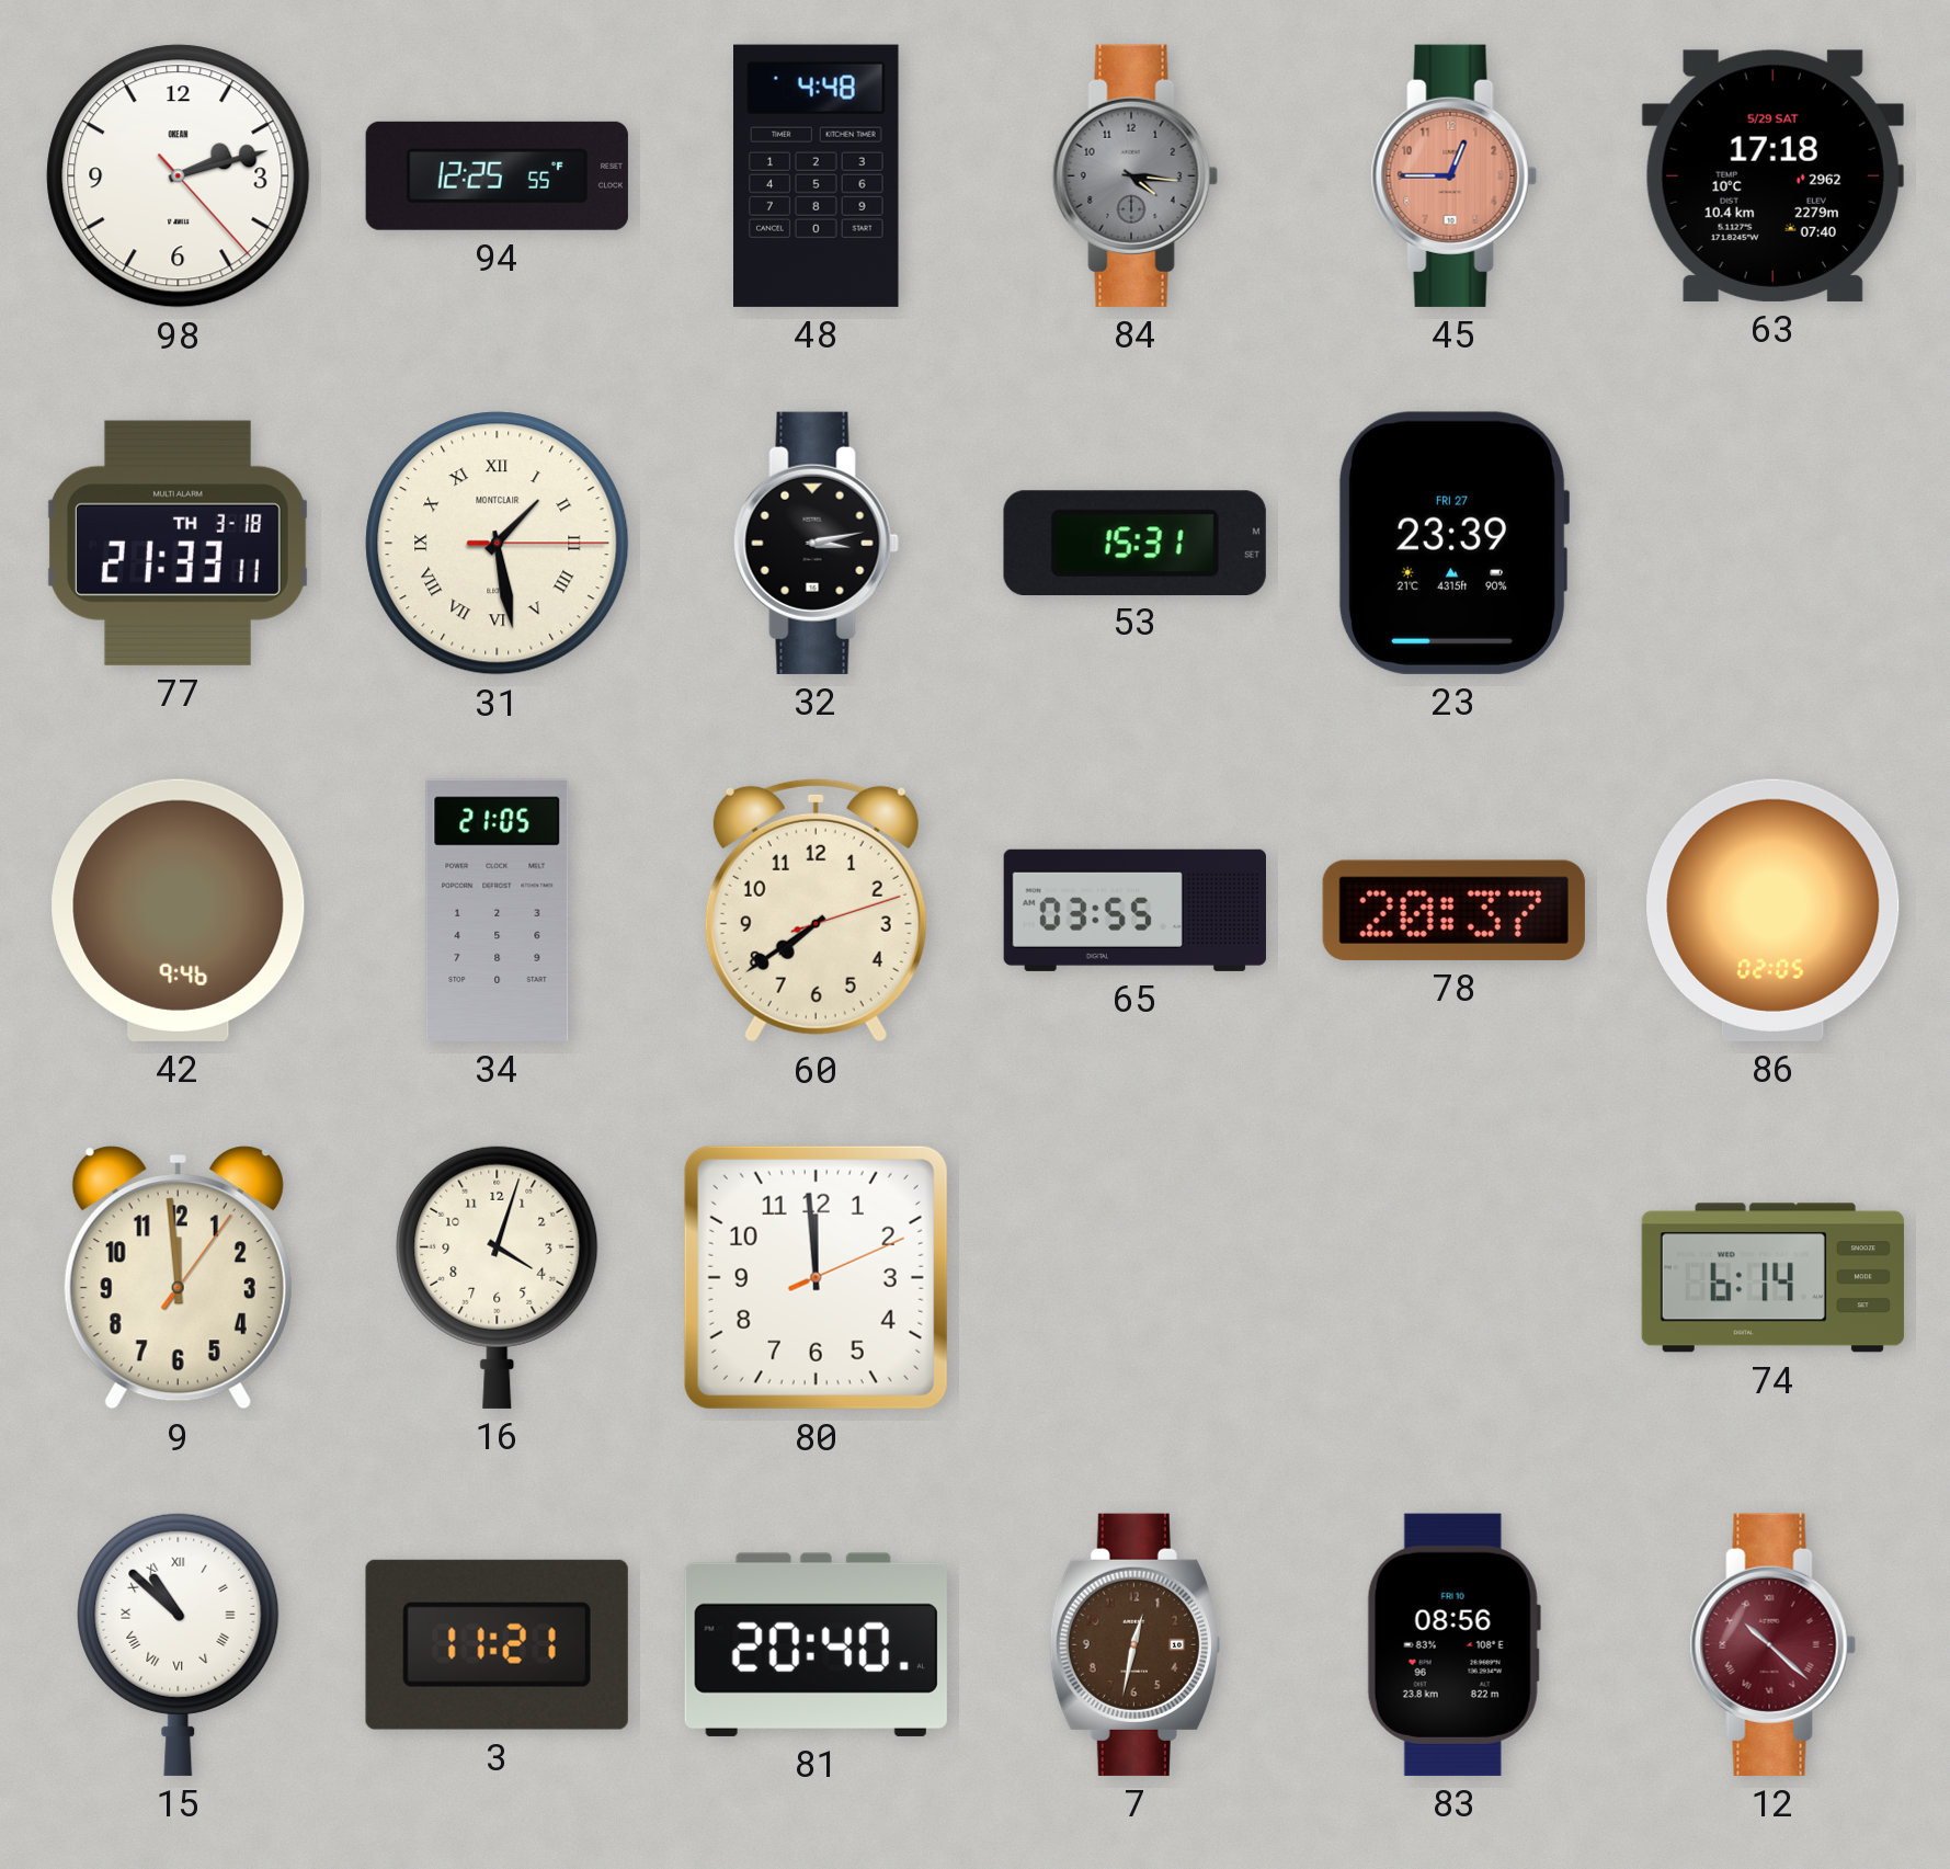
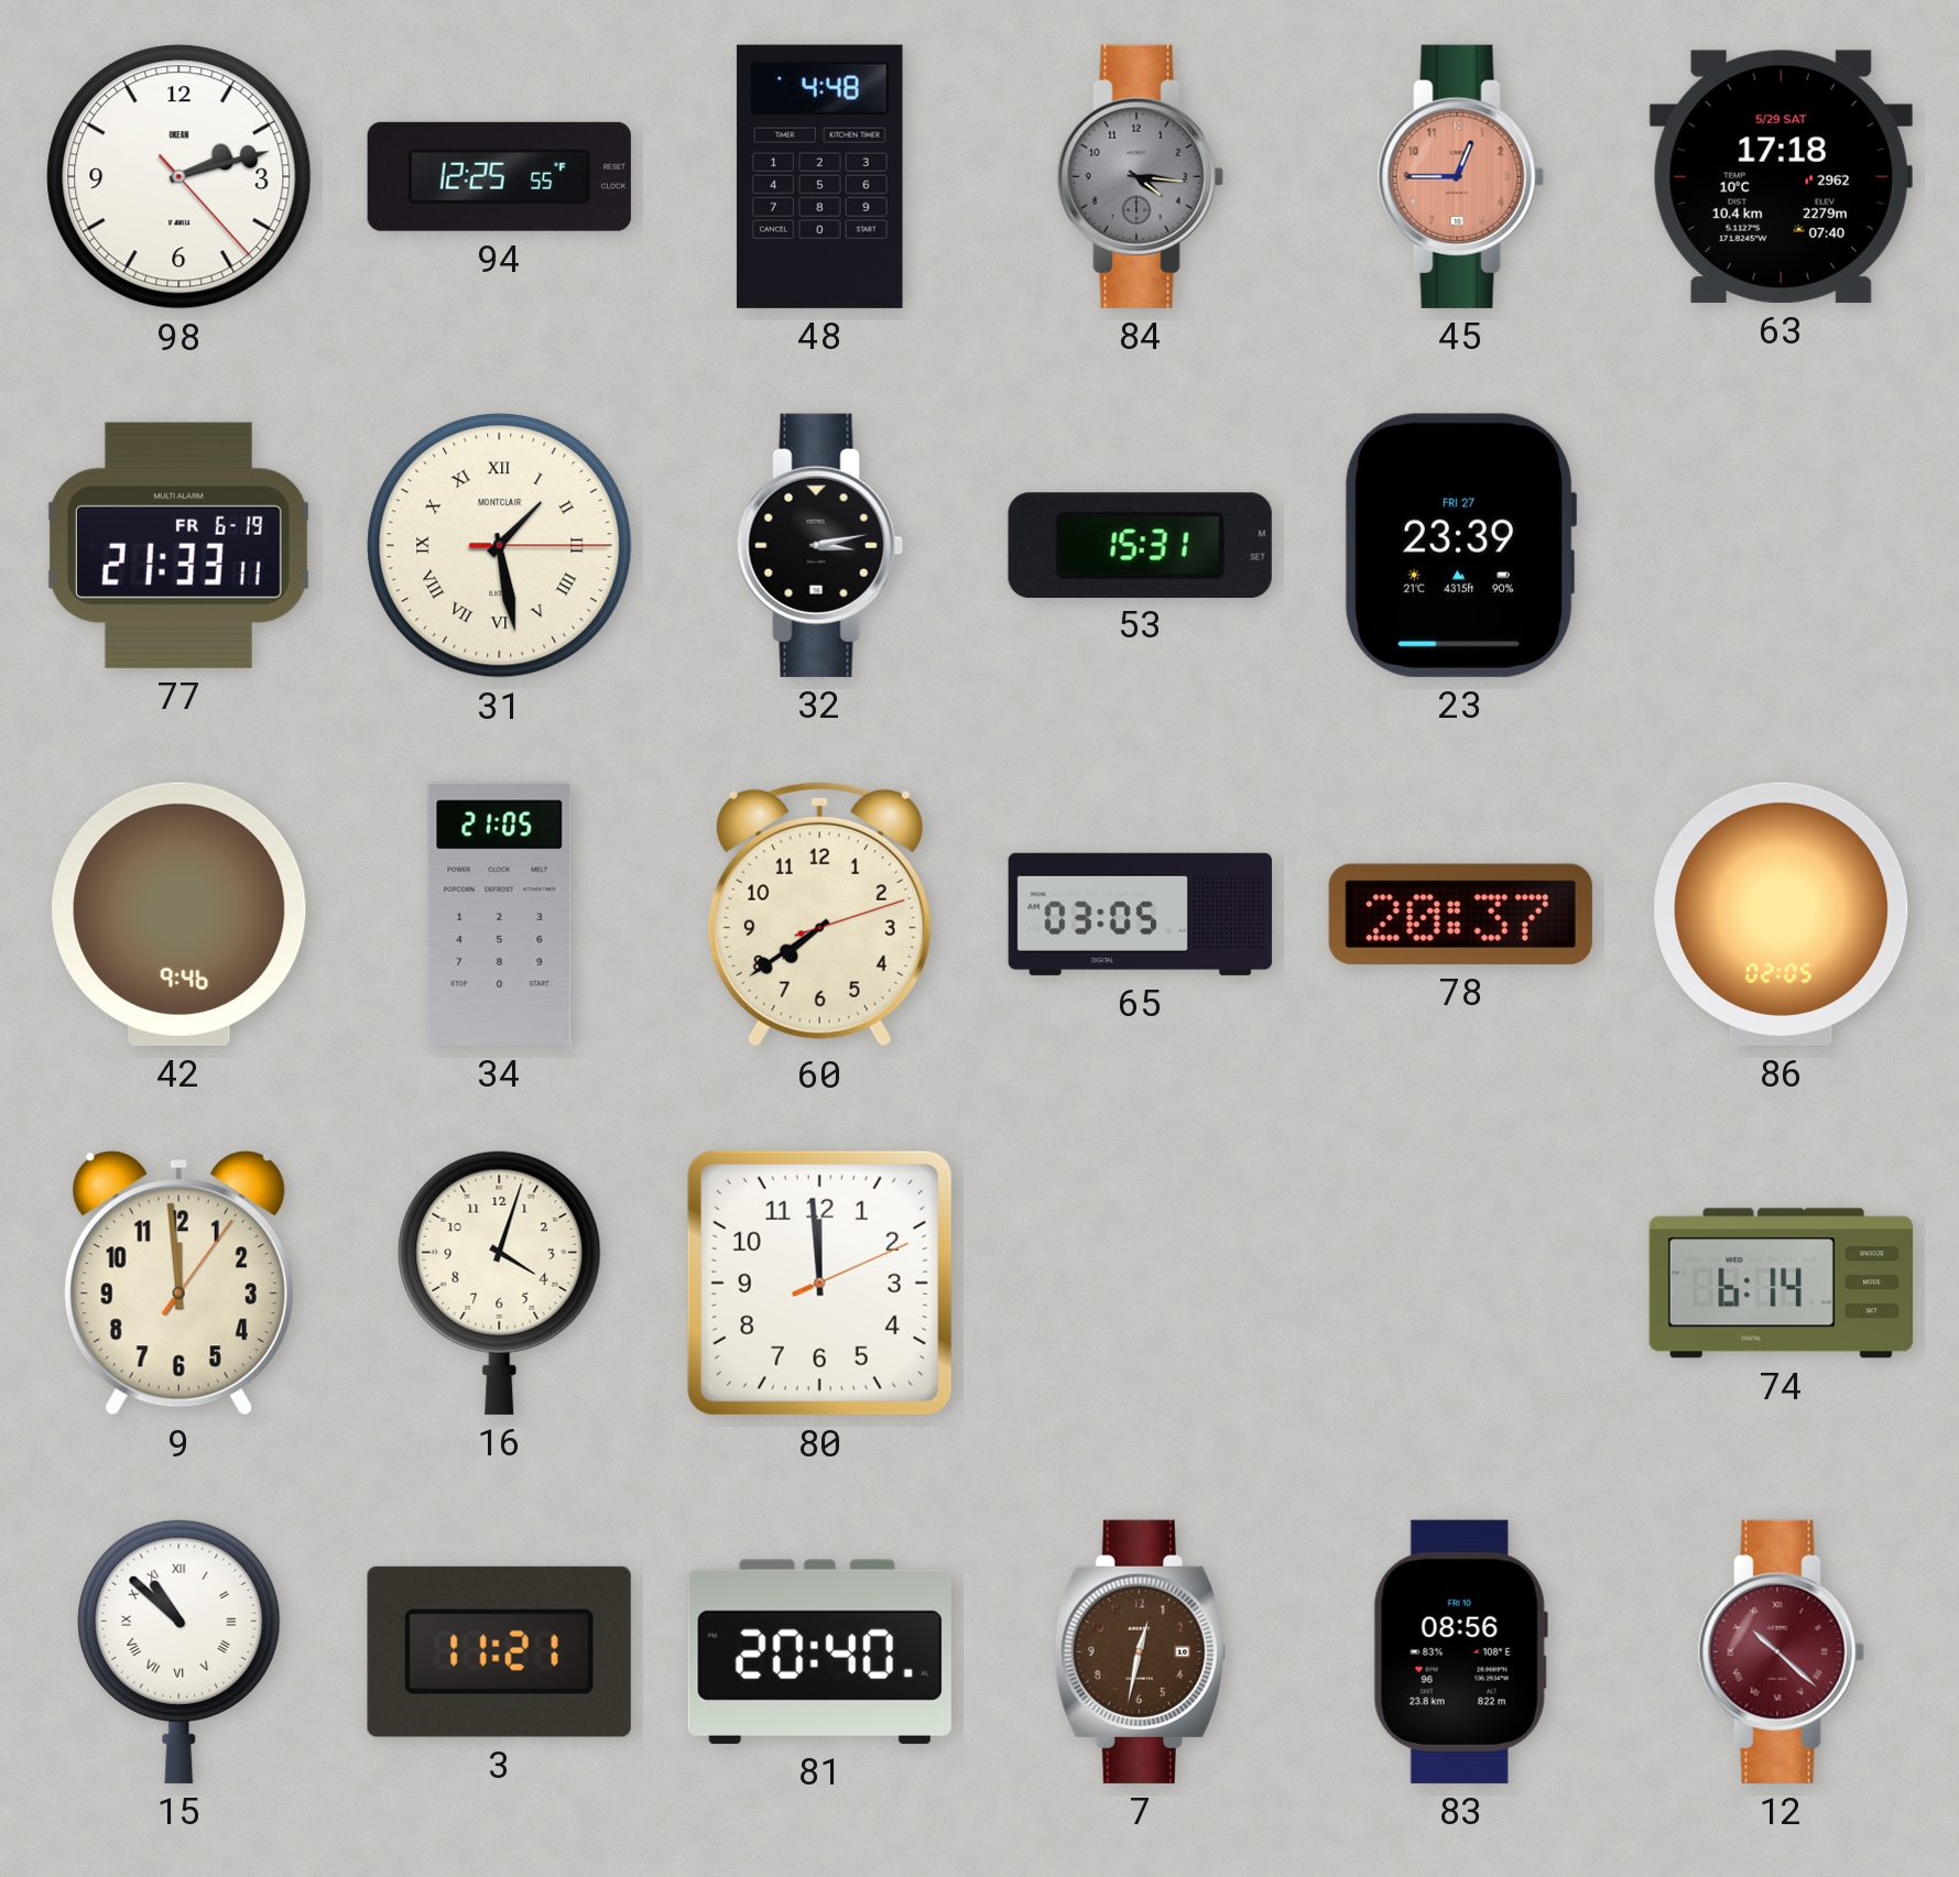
77 date: TH 3-18 -> FR 6-19
65: 03:55 -> 03:05
